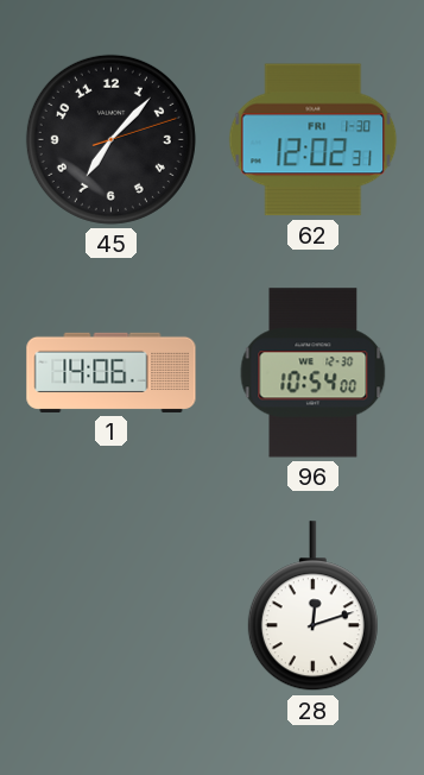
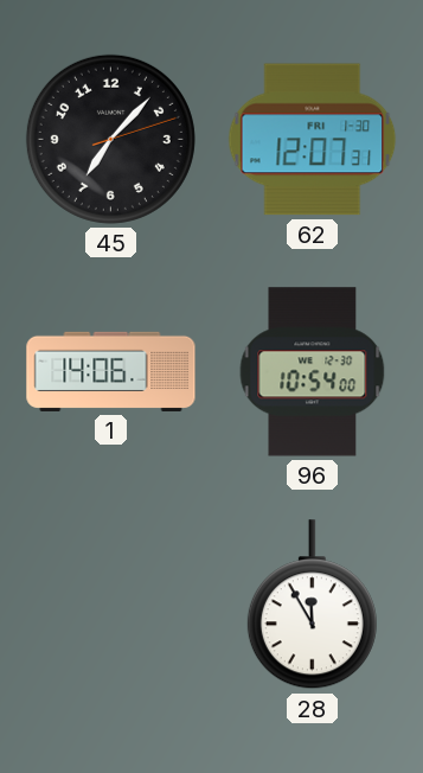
62: 12:02 -> 12:07
28: 12:12 -> 11:55
